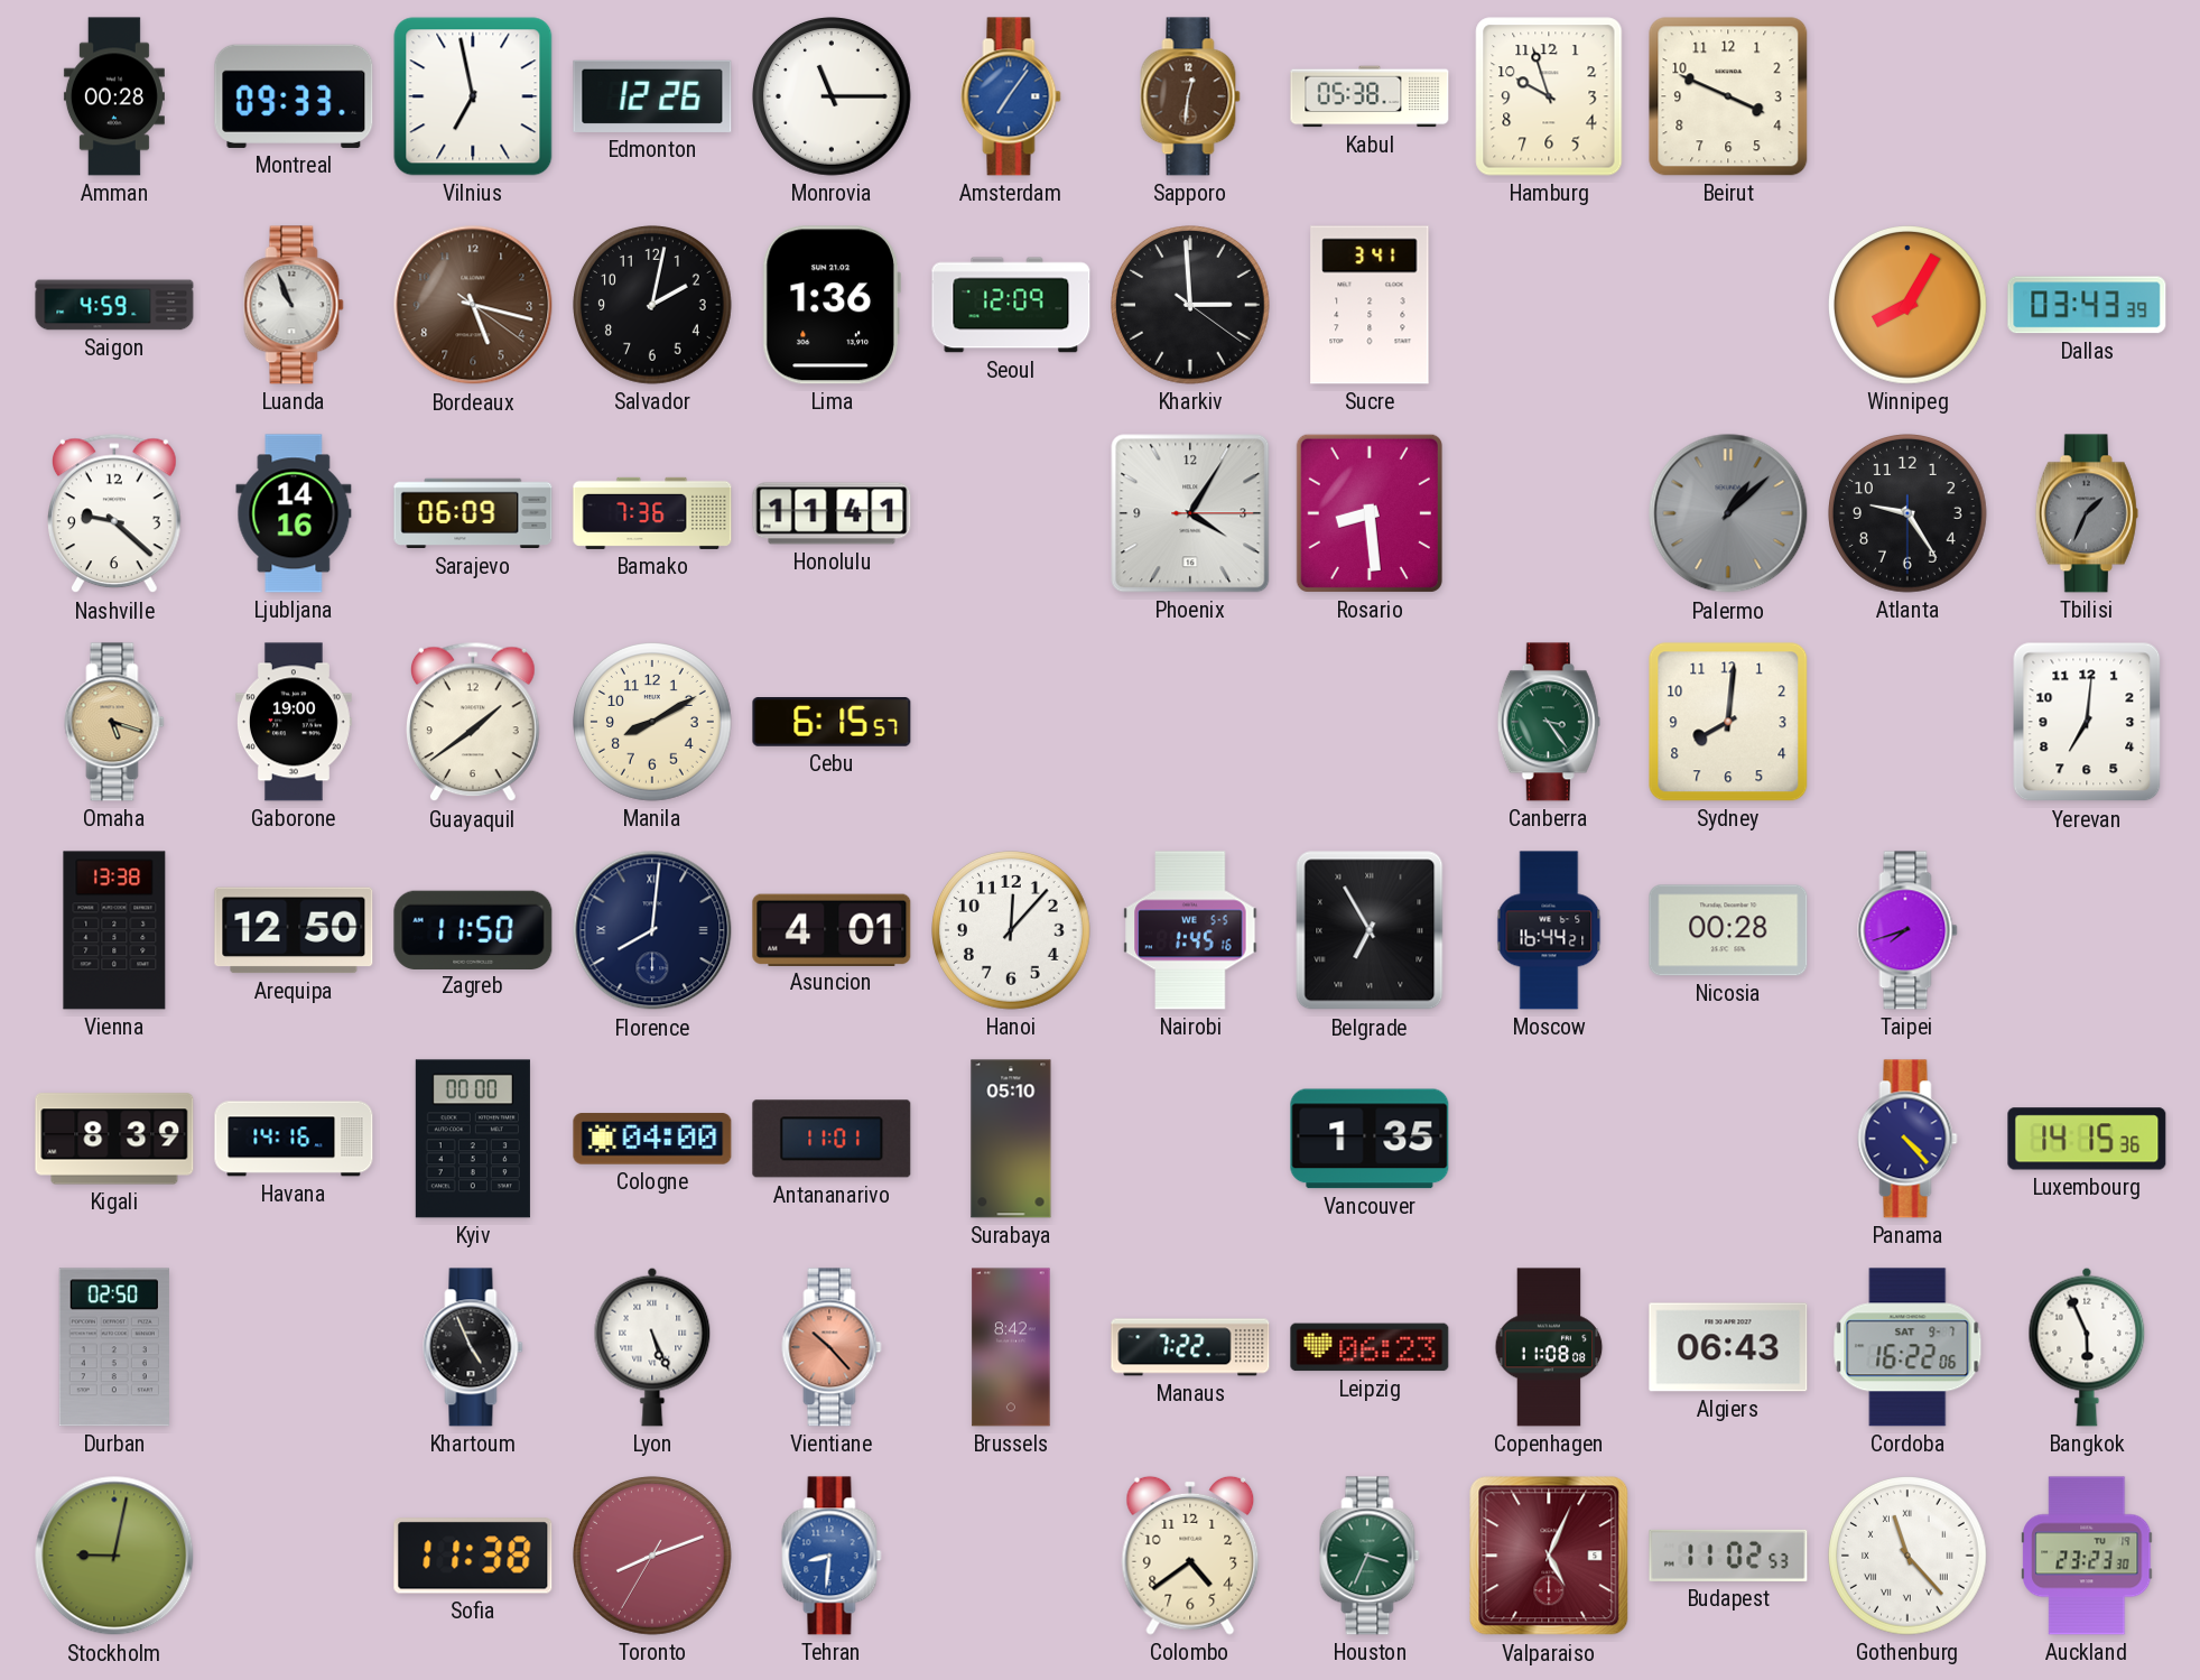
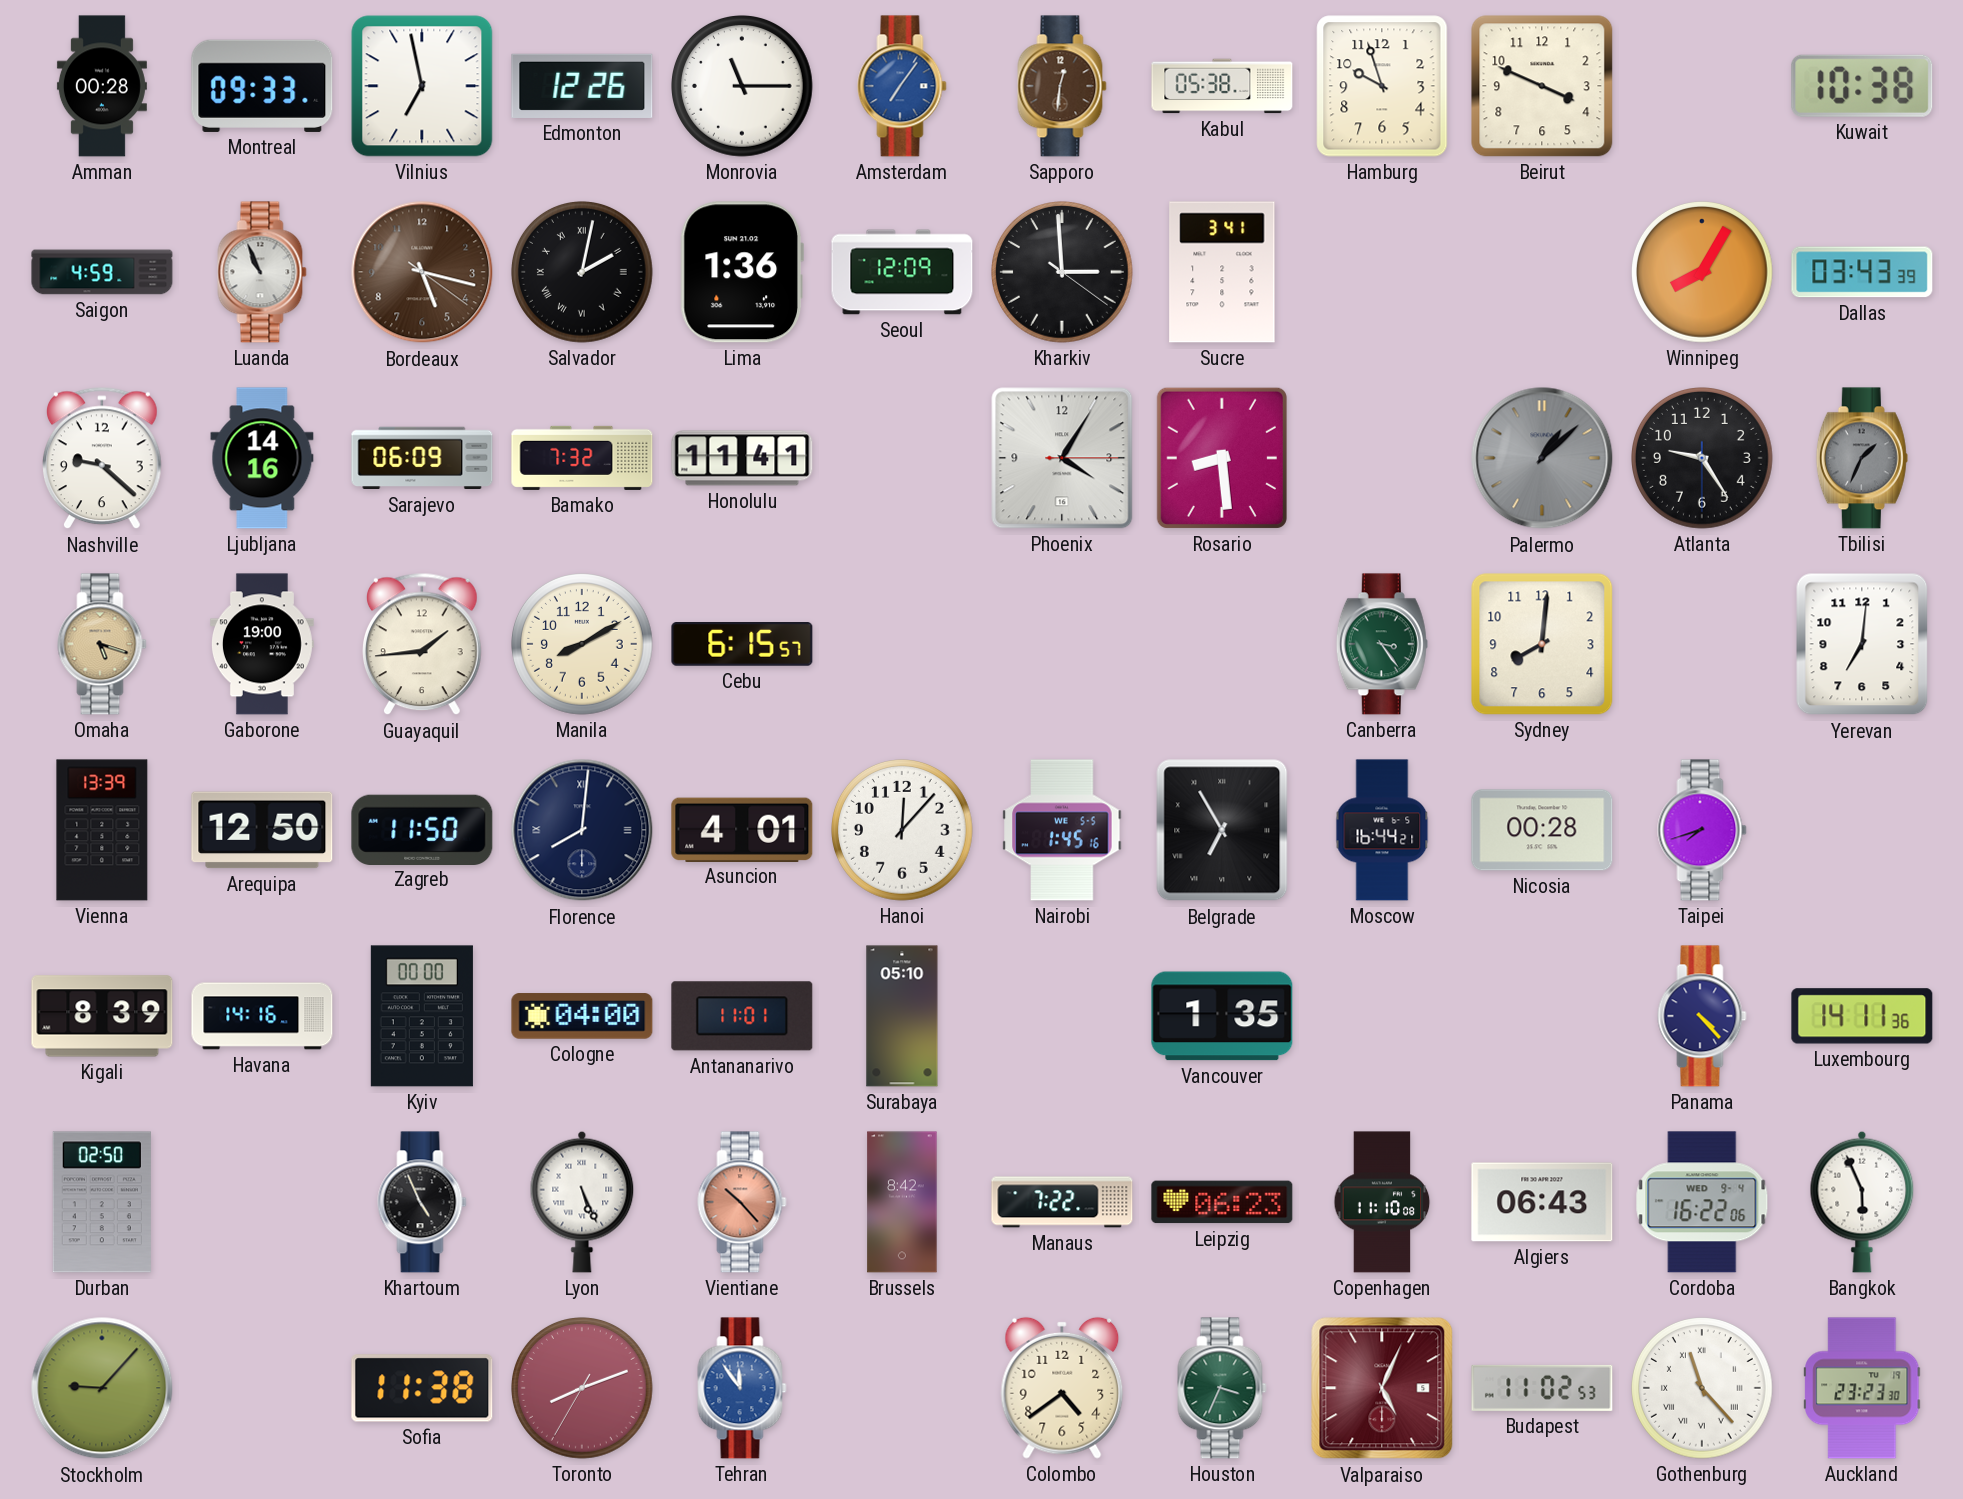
Kuwait: none -> 10:38
Salvador numerals: Arabic -> Roman
Bamako: 7:36 -> 7:32
Guayaquil: 1:39 -> 1:44
Vienna: 13:38 -> 13:39
Luxembourg: 14:15 -> 14:11
Copenhagen: 11:08 -> 11:10
Cordoba date: SAT 9-7 -> WED 9-4
Stockholm: 9:02 -> 9:07
Tehran: 8:31 -> 11:54
